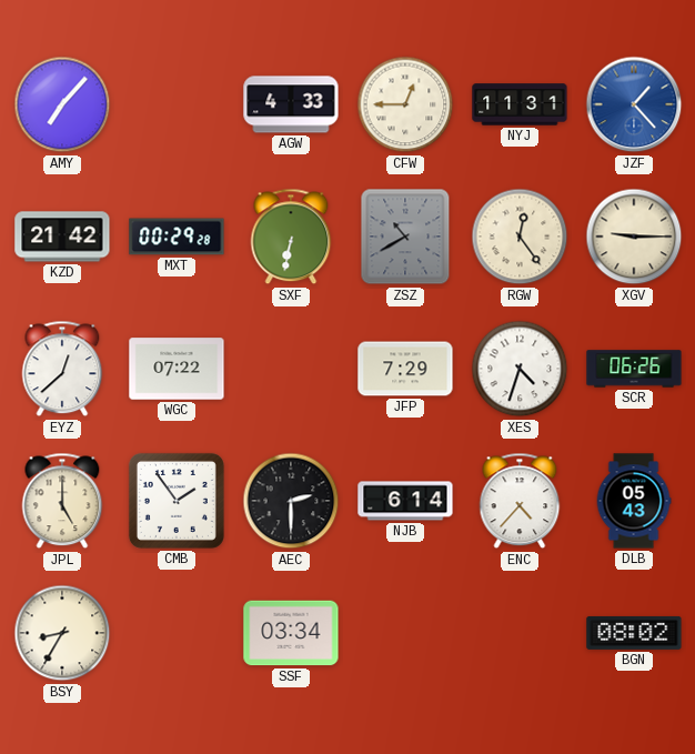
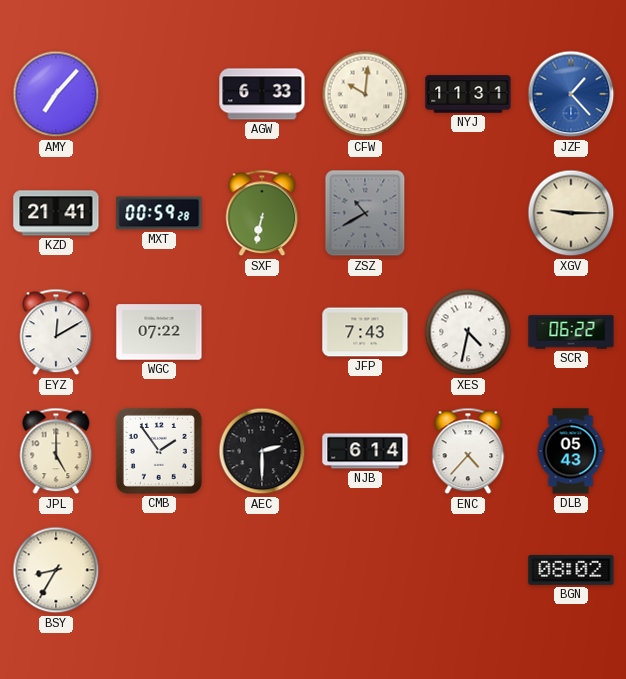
AGW: 4:33 -> 6:33
CFW: 12:45 -> 10:01
KZD: 21:42 -> 21:41
MXT: 00:29 -> 00:59
RGW: 12:24 -> none
EYZ: 12:38 -> 12:10
JFP: 7:29 -> 7:43
XES: 4:33 -> 4:32
SCR: 06:26 -> 06:22
SSF: 03:34 -> none
